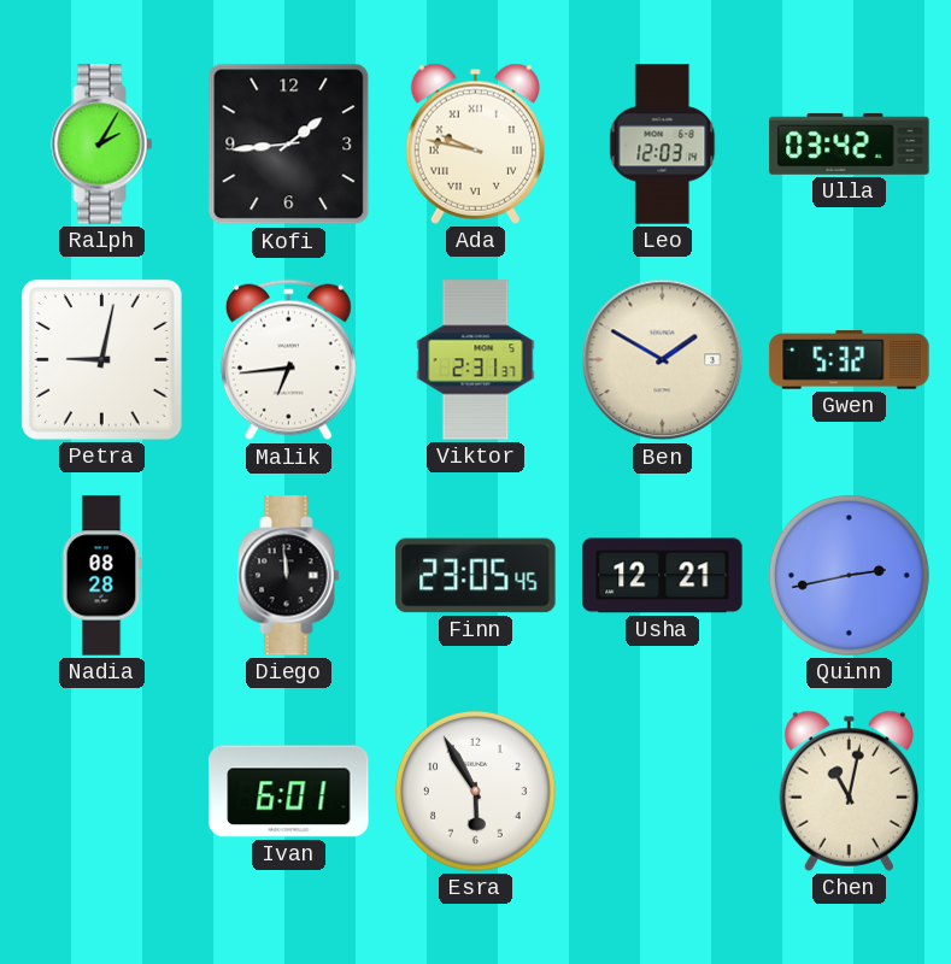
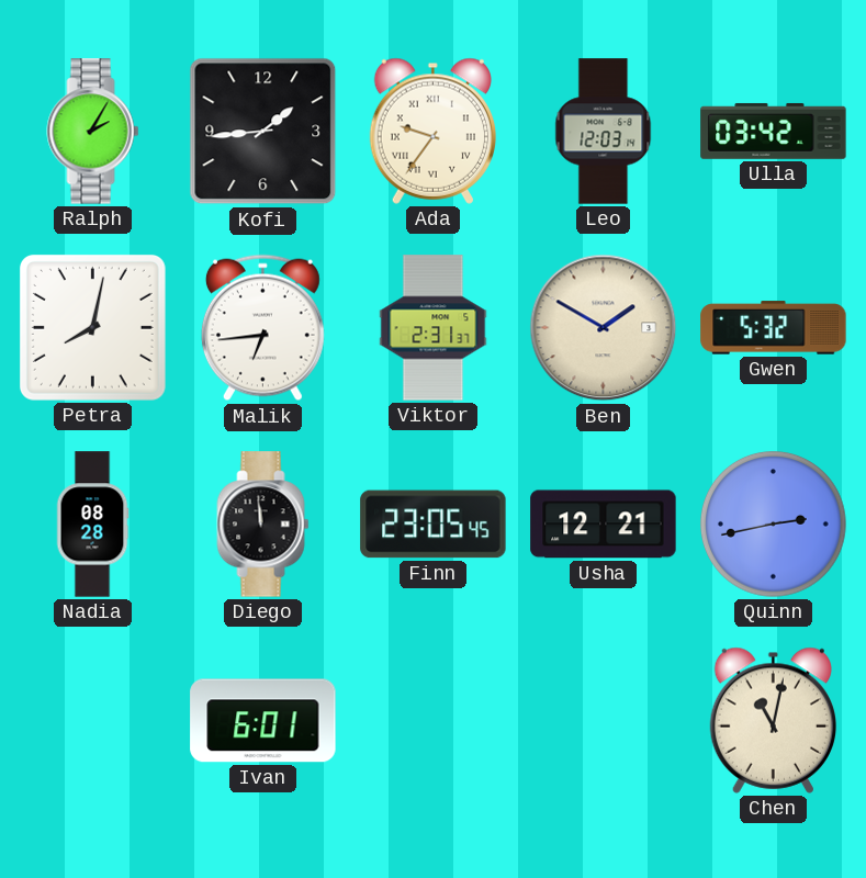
Ada: 9:47 -> 9:36
Petra: 9:02 -> 8:02
Esra: 5:55 -> none
